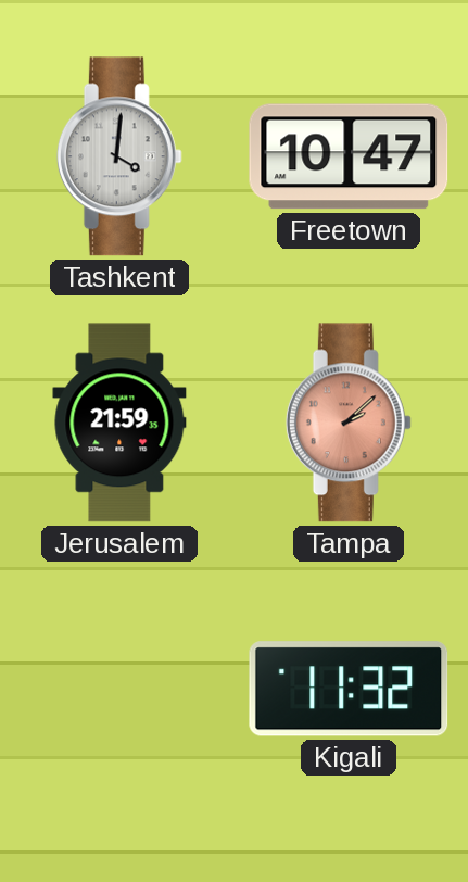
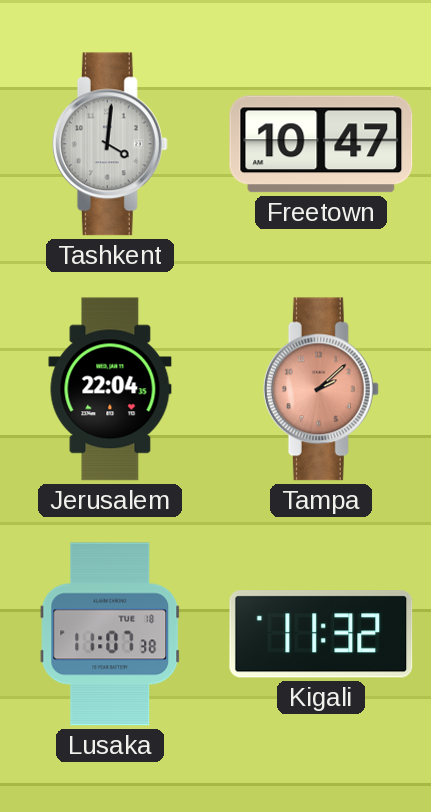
Jerusalem: 21:59 -> 22:04
Lusaka: none -> 11:07
